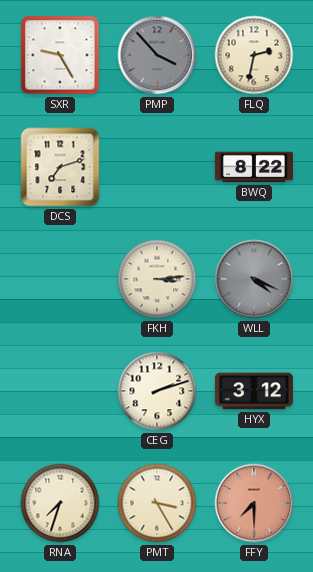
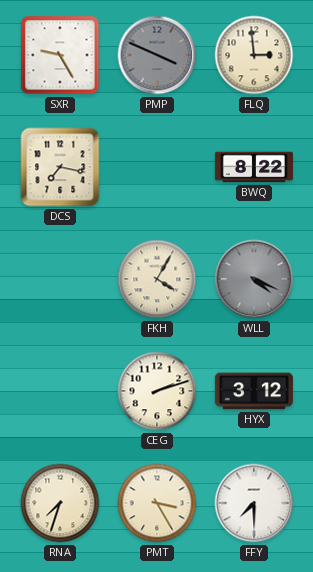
PMP: 3:53 -> 3:49
FLQ: 2:32 -> 2:59
DCS: 7:12 -> 7:17
FKH: 3:14 -> 4:05
FFY dial: salmon -> white
